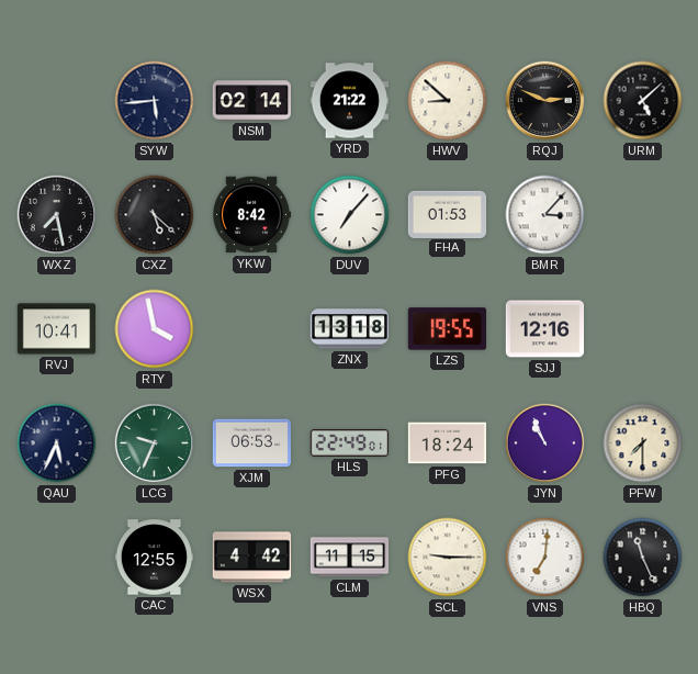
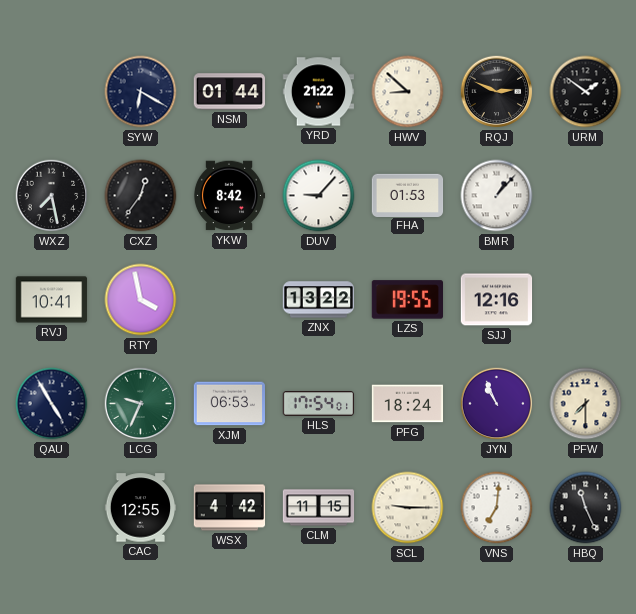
SYW: 5:44 -> 6:20
NSM: 02:14 -> 01:44
URM: 5:08 -> 1:51
CXZ: 5:22 -> 12:36
DUV: 7:07 -> 9:07
BMR: 3:07 -> 1:07
ZNX: 13:18 -> 13:22
QAU: 5:34 -> 4:55
HLS: 22:49 -> 17:54
